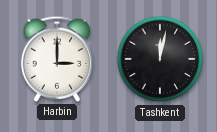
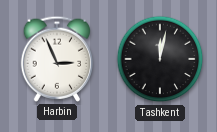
Harbin: 3:00 -> 2:56
